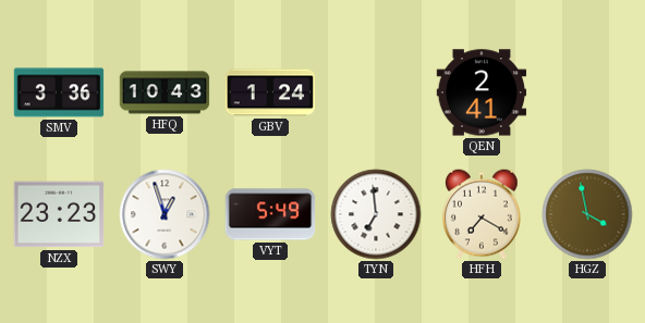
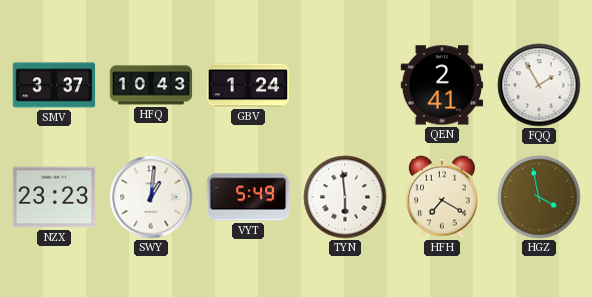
SMV: 3:36 -> 3:37
FQQ: none -> 1:55
SWY: 12:57 -> 1:01
TYN: 6:59 -> 5:59
